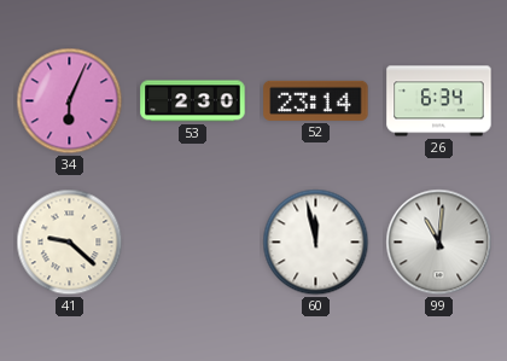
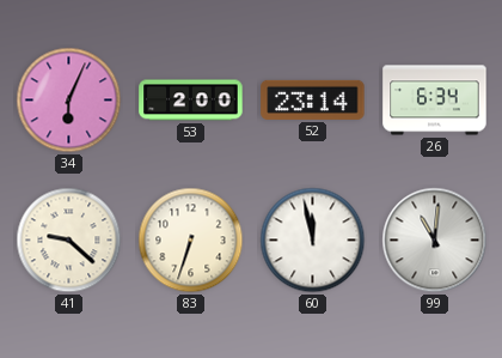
53: 2:30 -> 2:00
83: none -> 6:33
